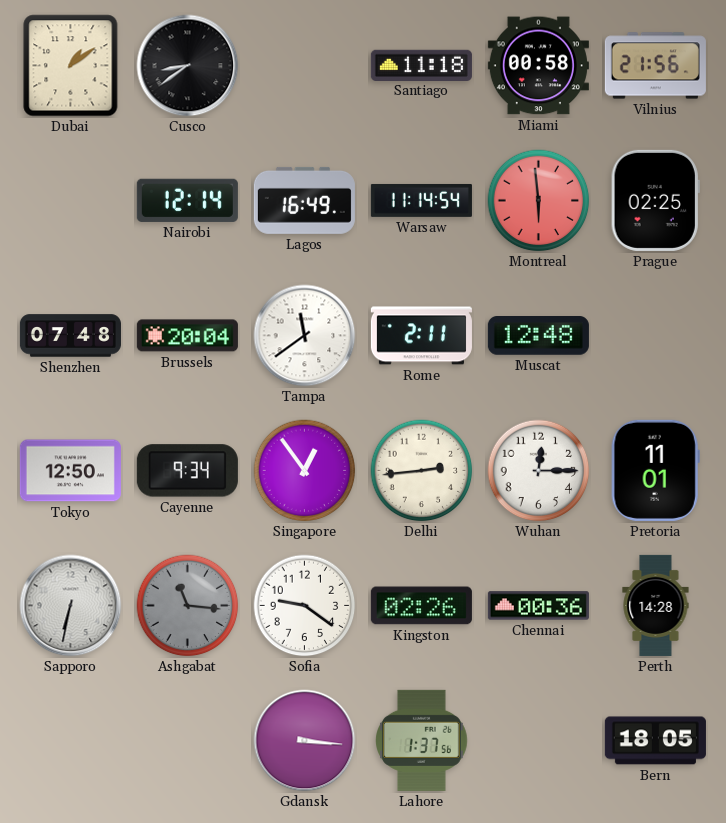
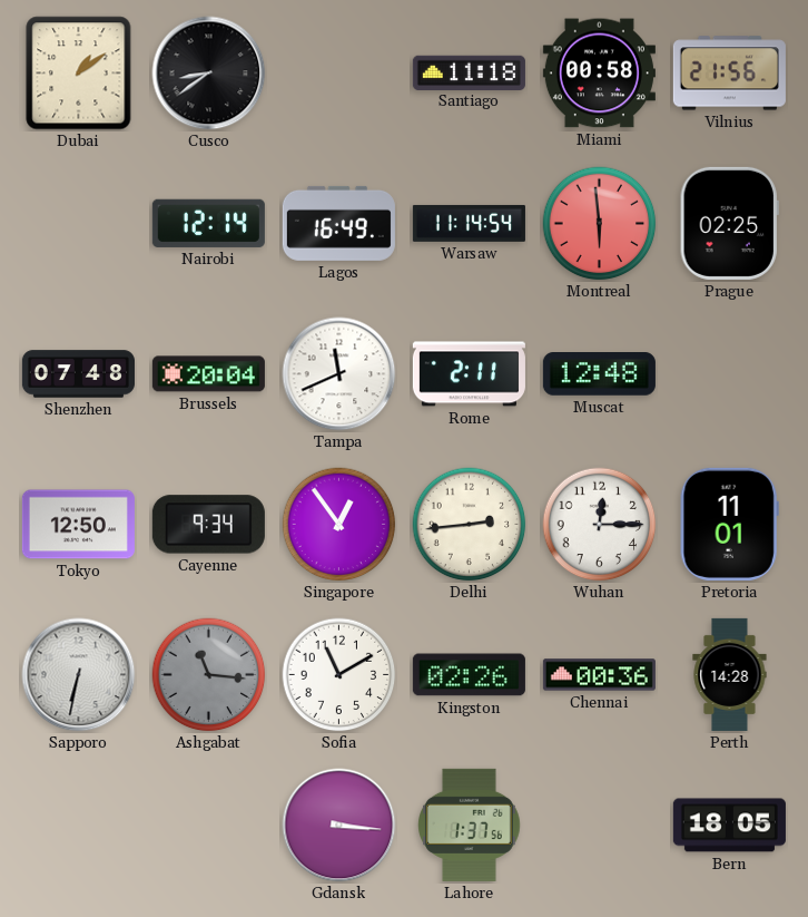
Tampa: 11:39 -> 11:41
Sofia: 9:21 -> 11:10
